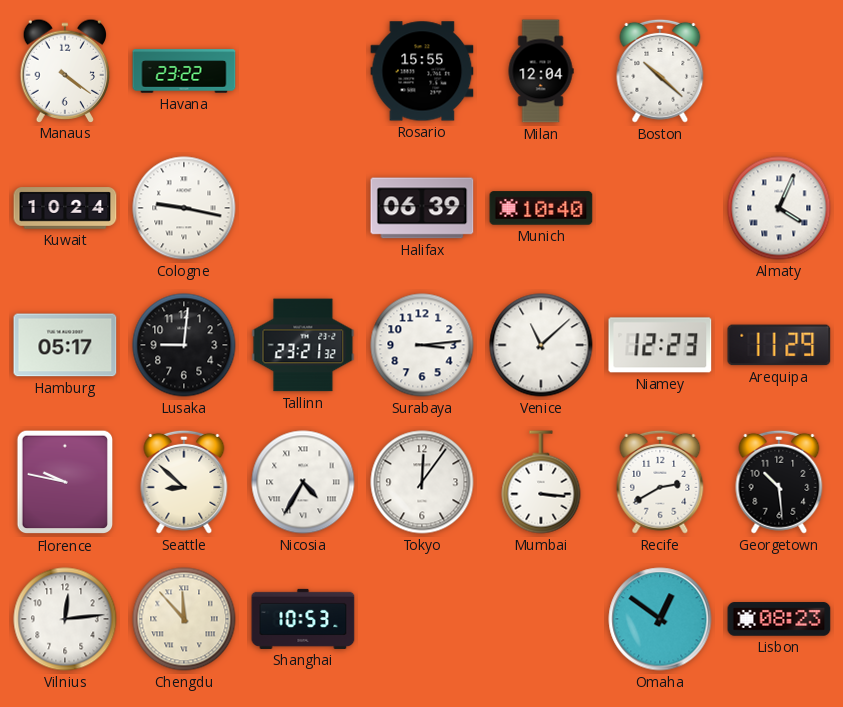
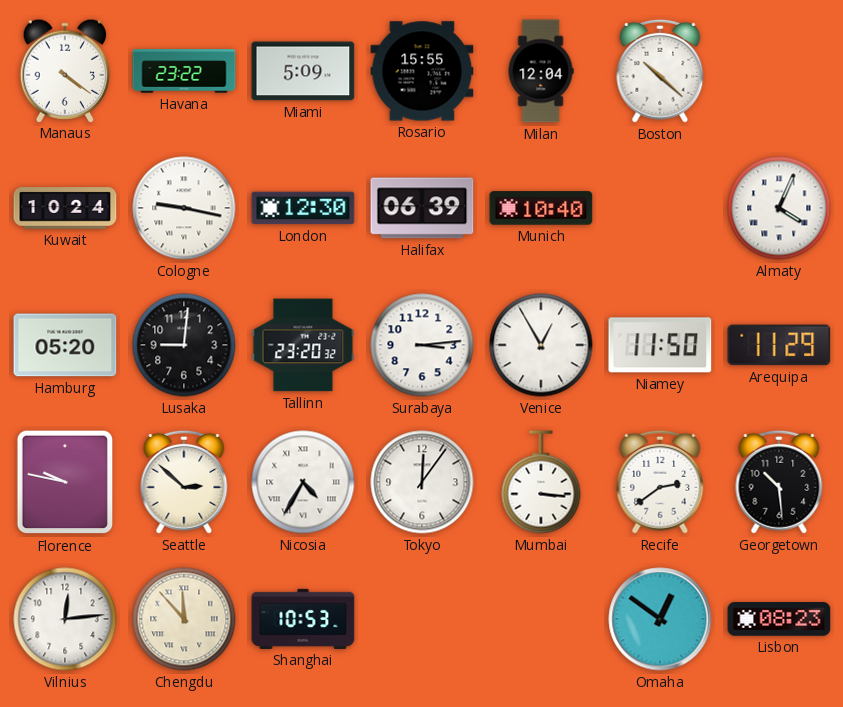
Miami: none -> 5:09
London: none -> 12:30
Hamburg: 05:17 -> 05:20
Tallinn: 23:21 -> 23:20
Venice: 11:08 -> 12:55
Niamey: 12:23 -> 11:50
Seattle: 8:52 -> 2:52
Recife: 2:40 -> 2:39
